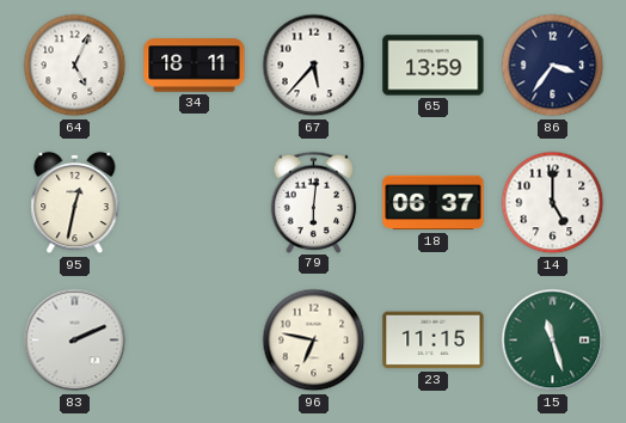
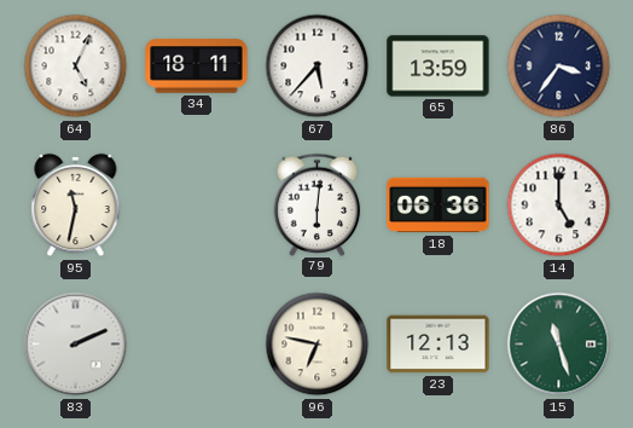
95: 12:32 -> 11:32
18: 06:37 -> 06:36
23: 11:15 -> 12:13
